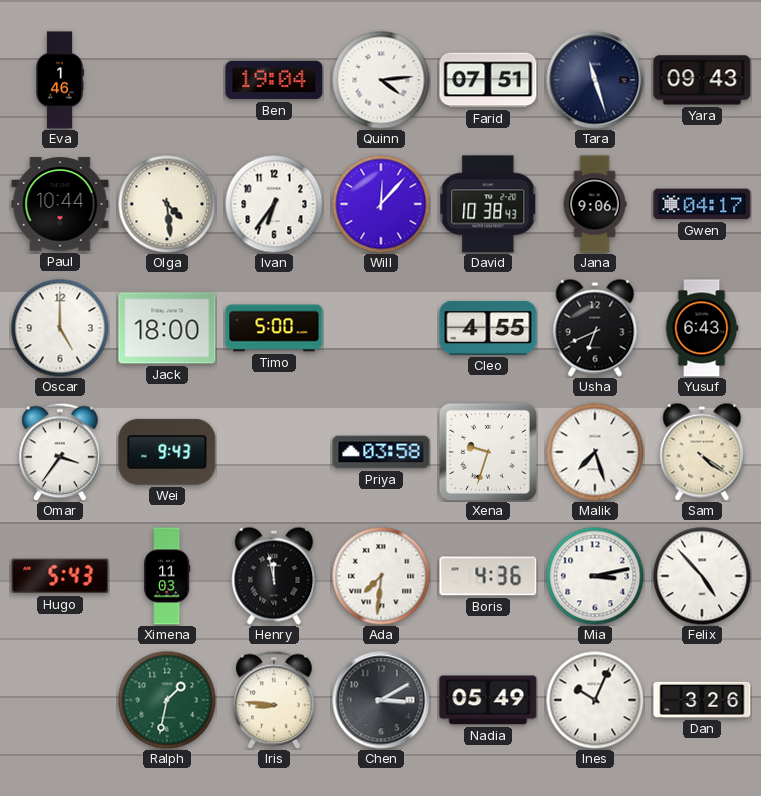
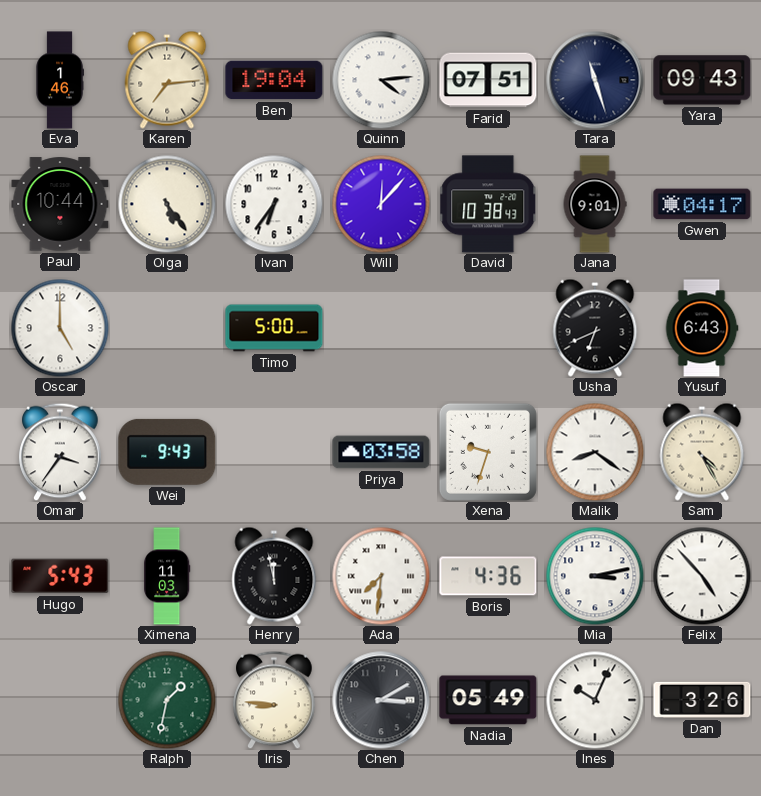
Karen: none -> 7:14
Olga: 4:29 -> 5:24
Jana: 9:06 -> 9:01
Jack: 18:00 -> none
Cleo: 4:55 -> none
Malik: 7:27 -> 8:21
Sam: 4:21 -> 4:25
